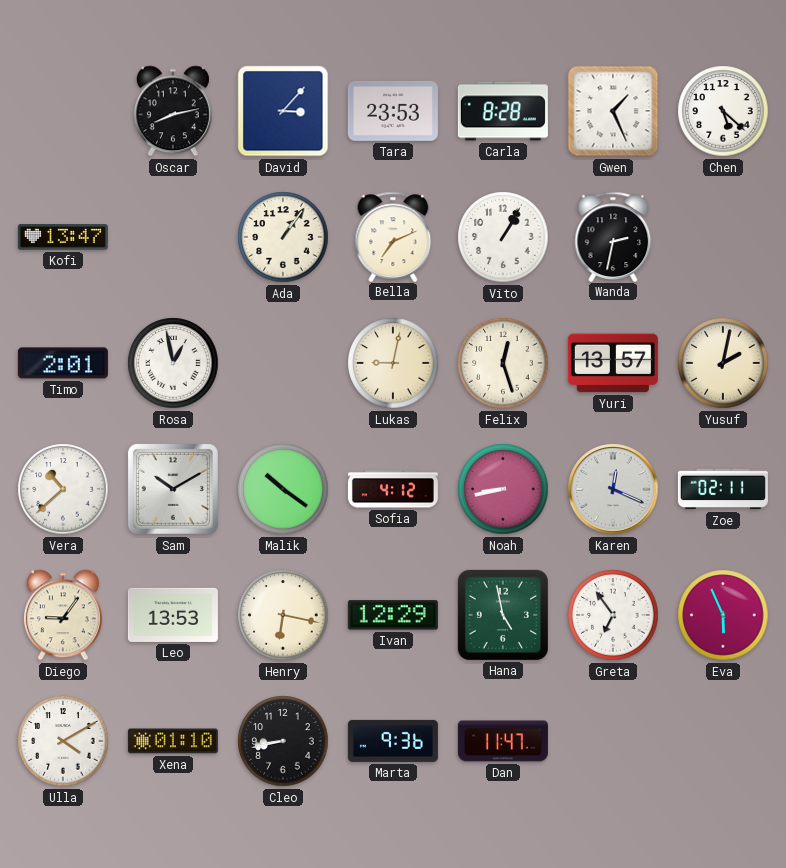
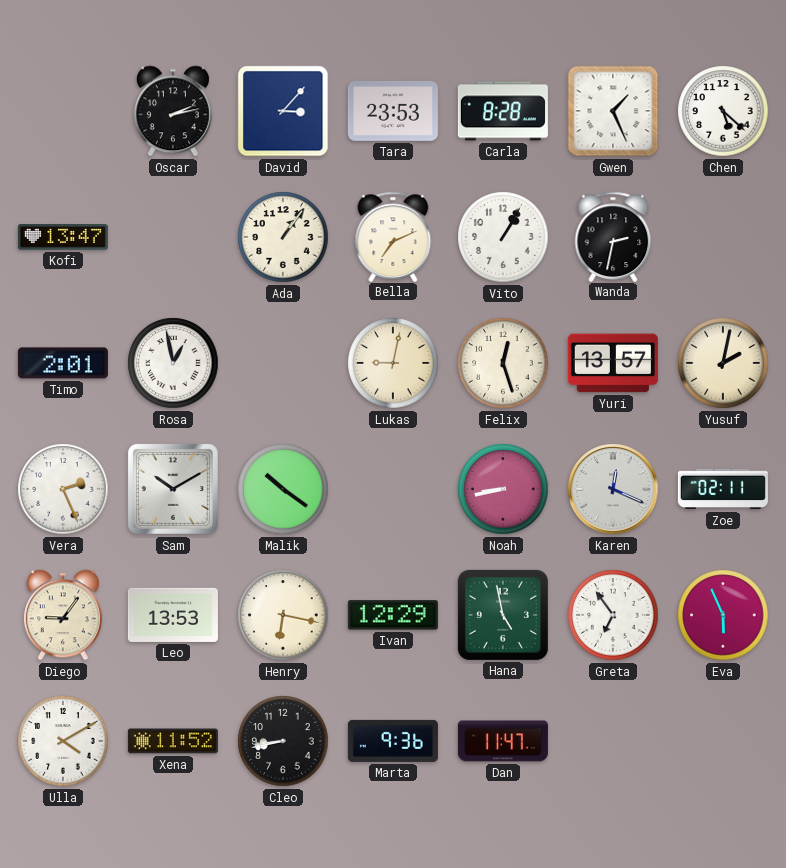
Oscar: 8:13 -> 2:13
Vera: 10:38 -> 2:26
Sofia: 4:12 -> none
Xena: 01:10 -> 11:52
